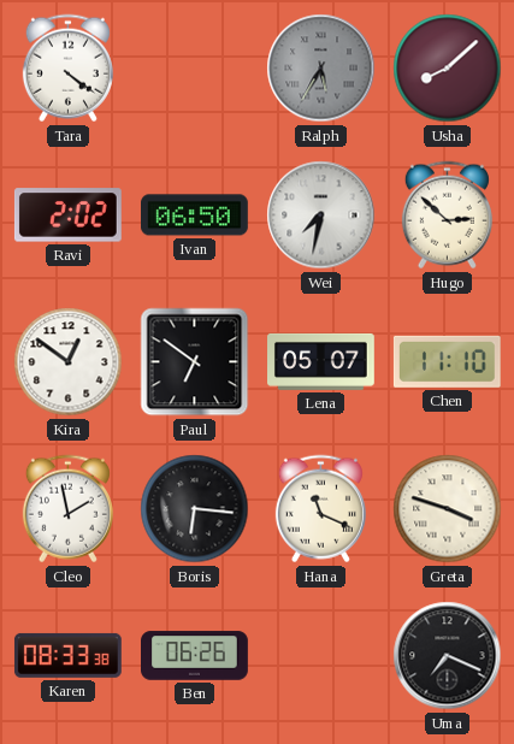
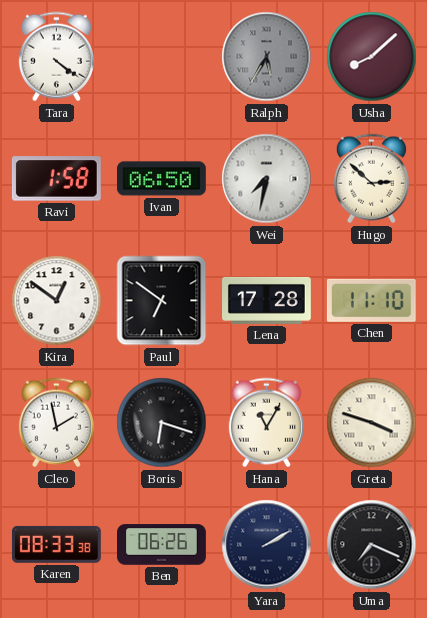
Ravi: 2:02 -> 1:58
Lena: 05:07 -> 17:28
Boris: 6:16 -> 6:18
Hana: 11:19 -> 11:05
Yara: none -> 2:10
